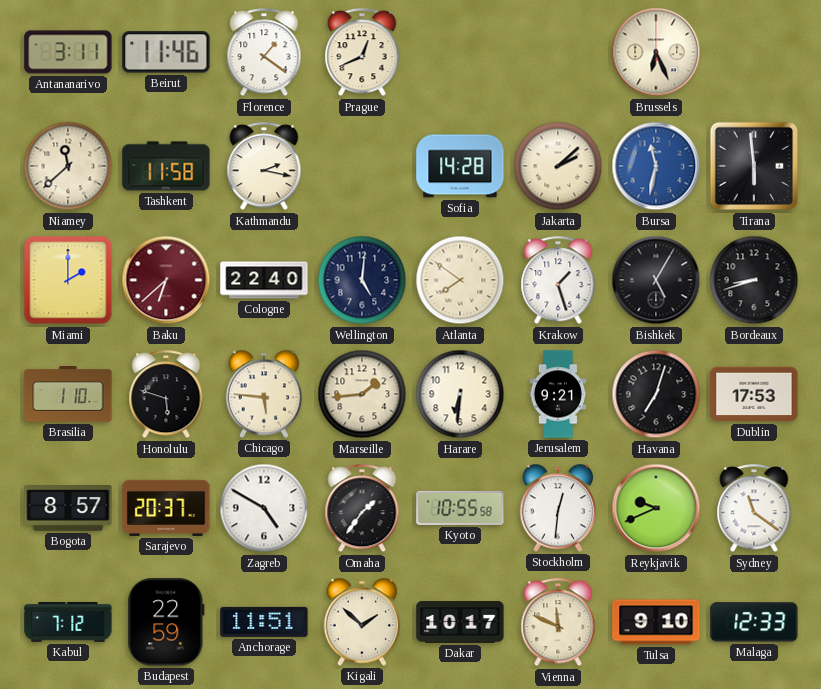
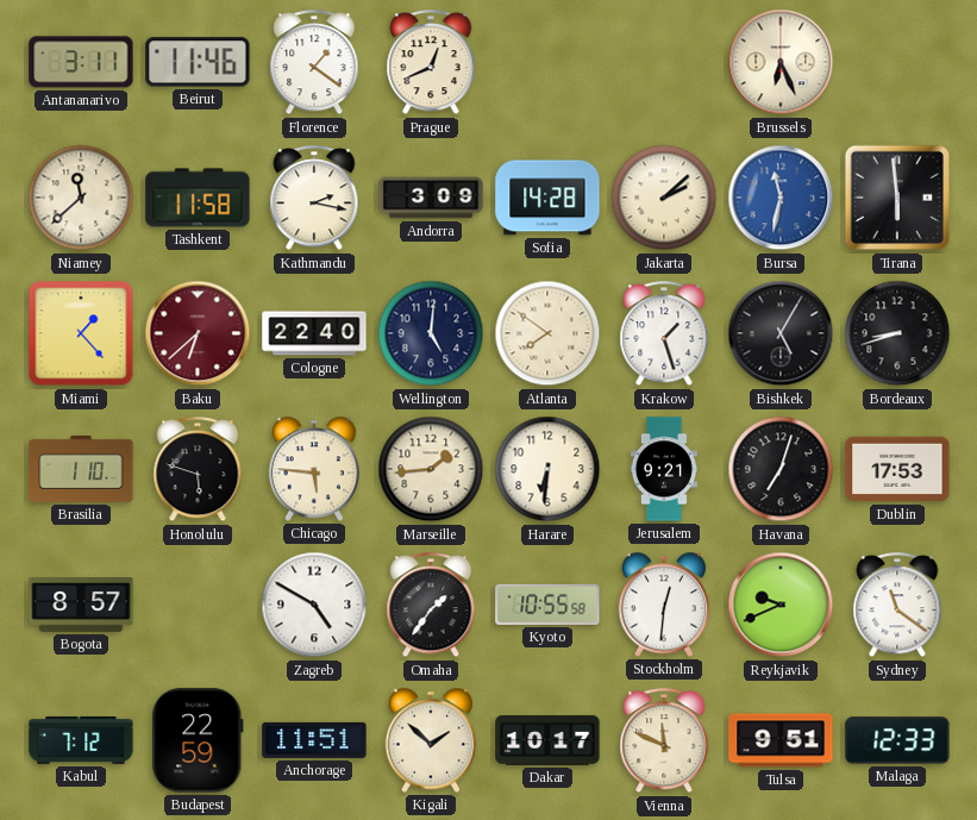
Andorra: none -> 3:09
Miami: 2:00 -> 1:23
Sarajevo: 20:37 -> none
Tulsa: 9:10 -> 9:51
